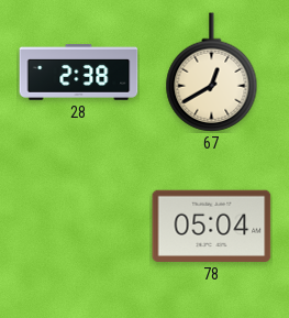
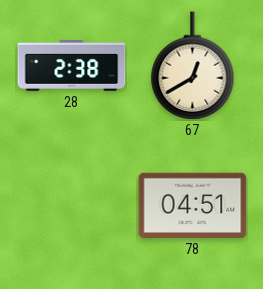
78: 05:04 -> 04:51
